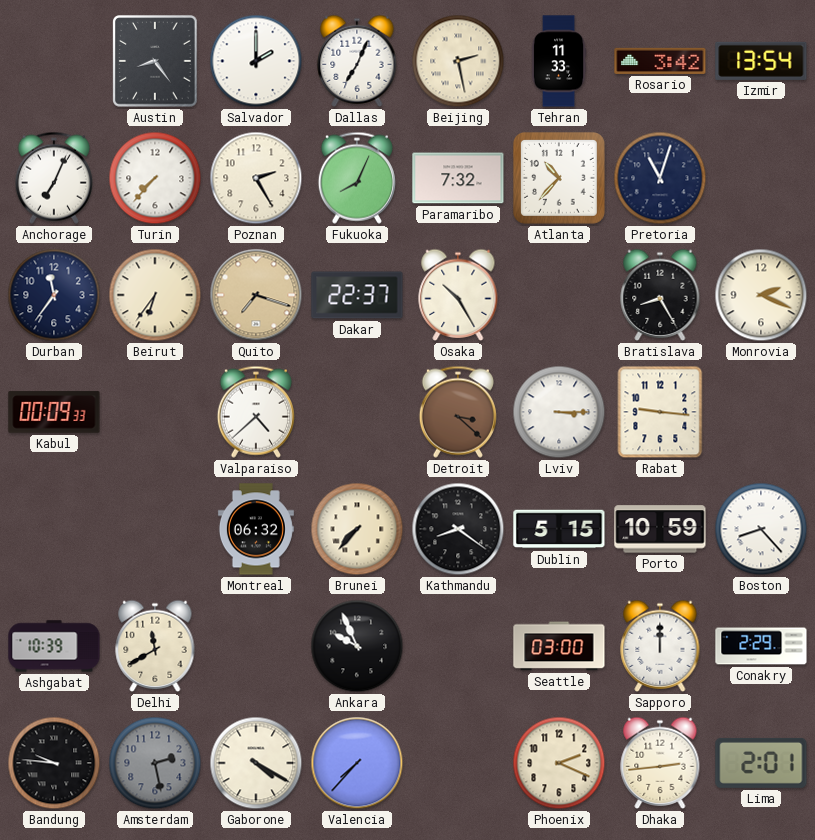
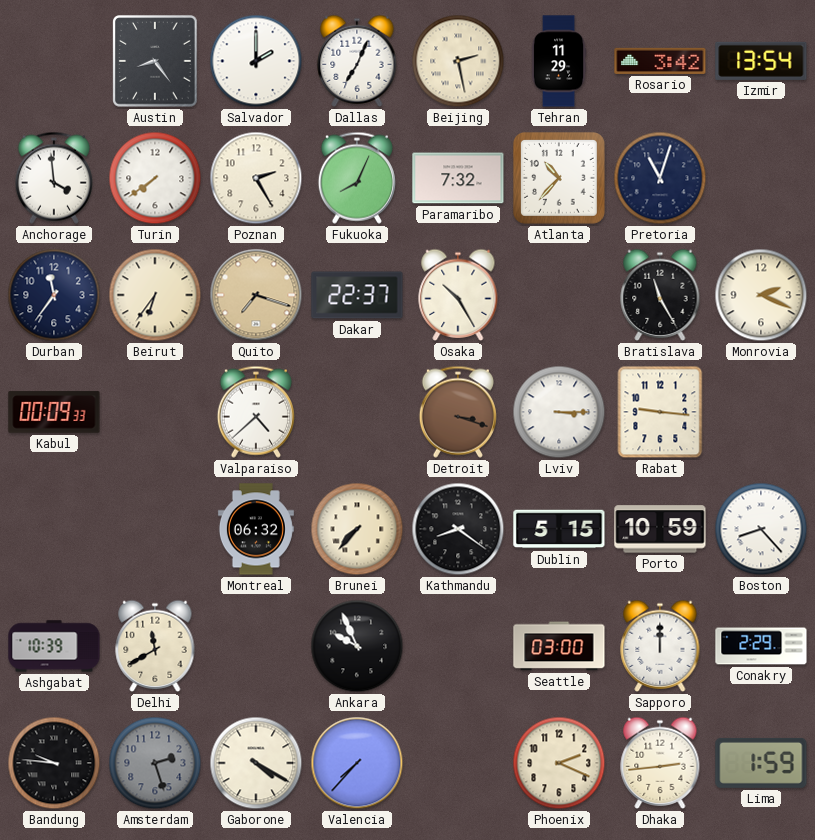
Tehran: 11:33 -> 11:29
Anchorage: 7:04 -> 3:59
Turin: 7:37 -> 7:39
Bratislava: 8:25 -> 11:25
Detroit: 3:22 -> 3:18
Amsterdam: 2:28 -> 2:27
Lima: 2:01 -> 1:59
